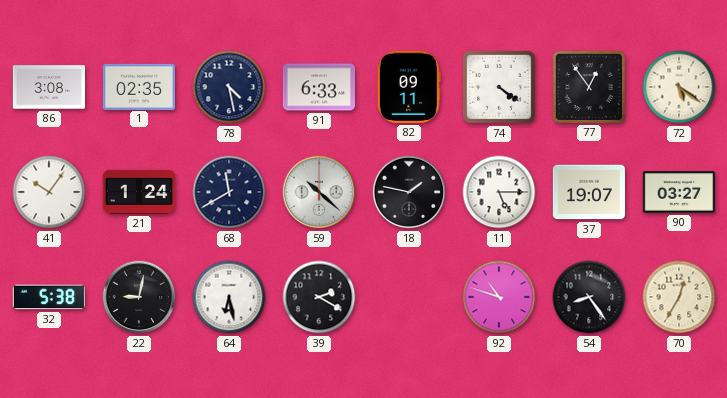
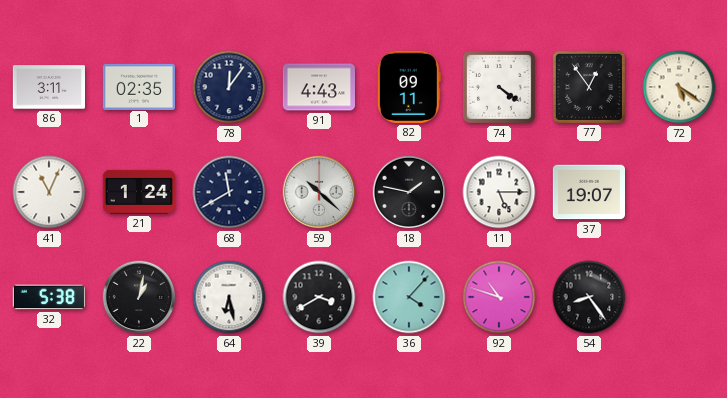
86: 3:08 -> 3:11
78: 4:28 -> 12:06
91: 6:33 -> 4:43
41: 10:06 -> 11:04
90: 03:27 -> none
22: 9:02 -> 1:02
39: 2:20 -> 3:40
36: none -> 4:07
70: 12:35 -> none
